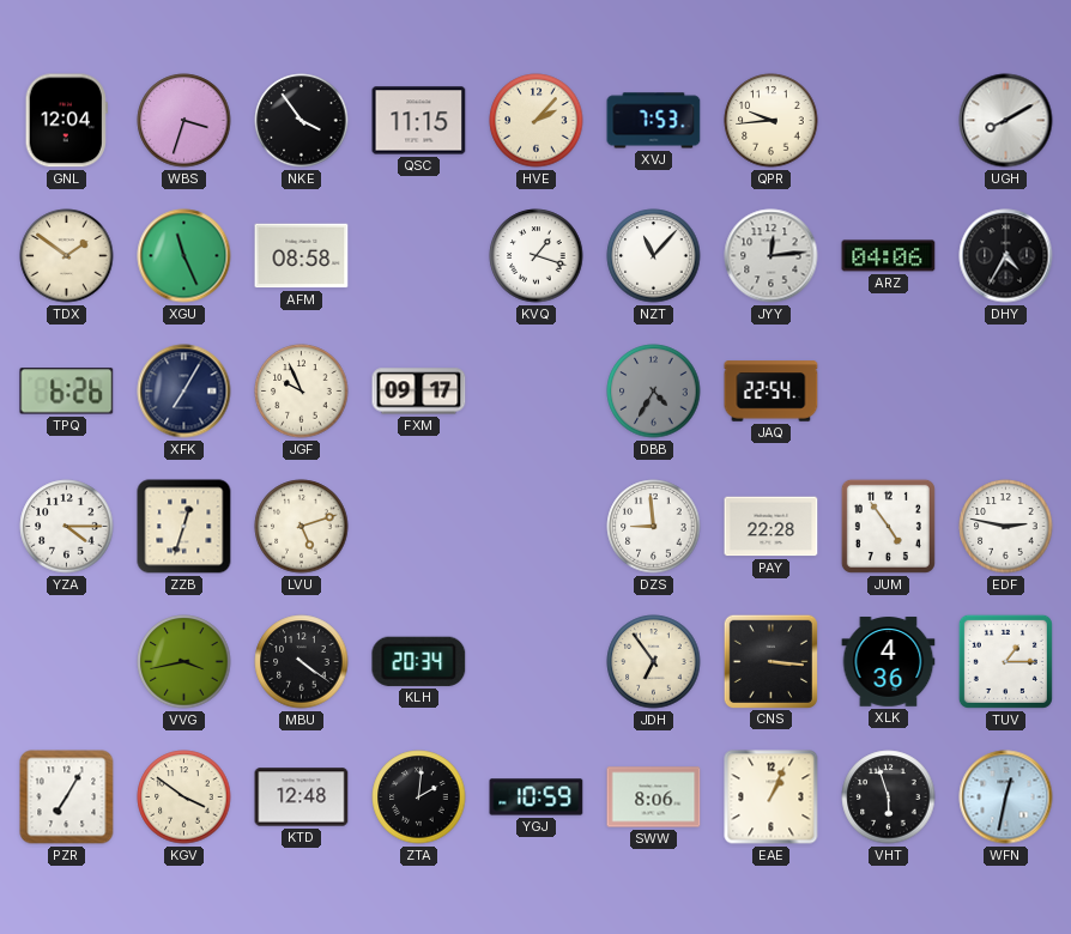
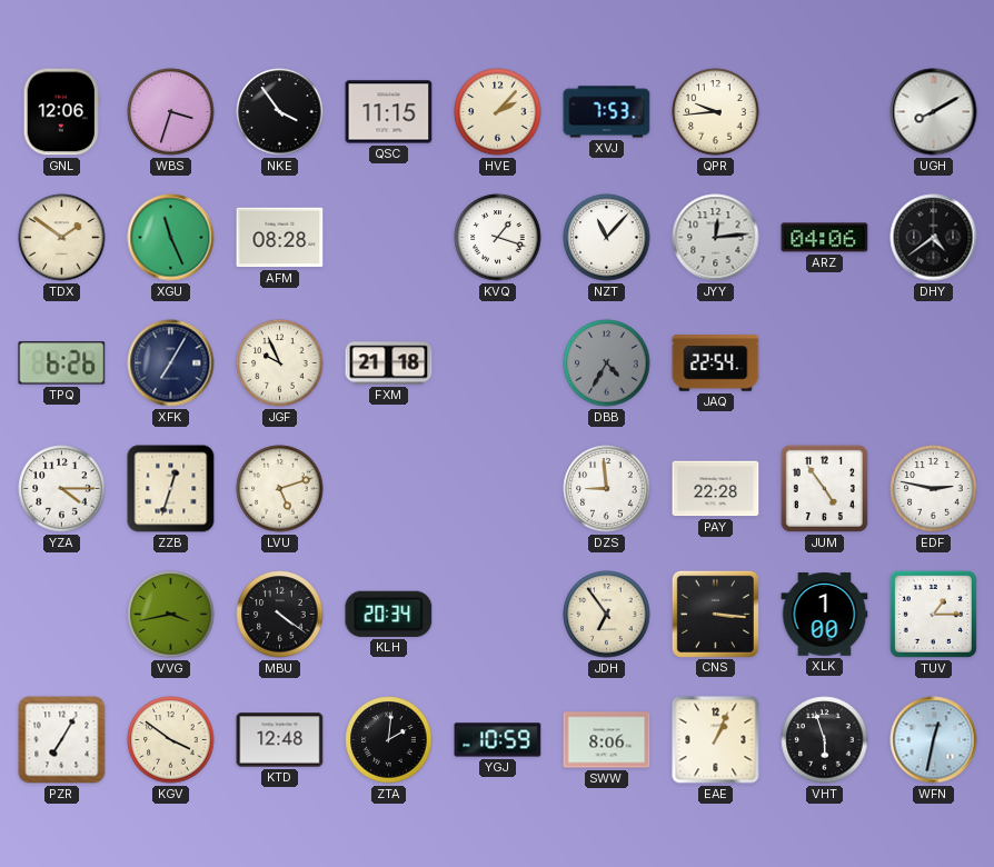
GNL: 12:04 -> 12:06
AFM: 08:58 -> 08:28
DHY: 4:35 -> 4:39
FXM: 09:17 -> 21:18
XLK: 4:36 -> 1:00
